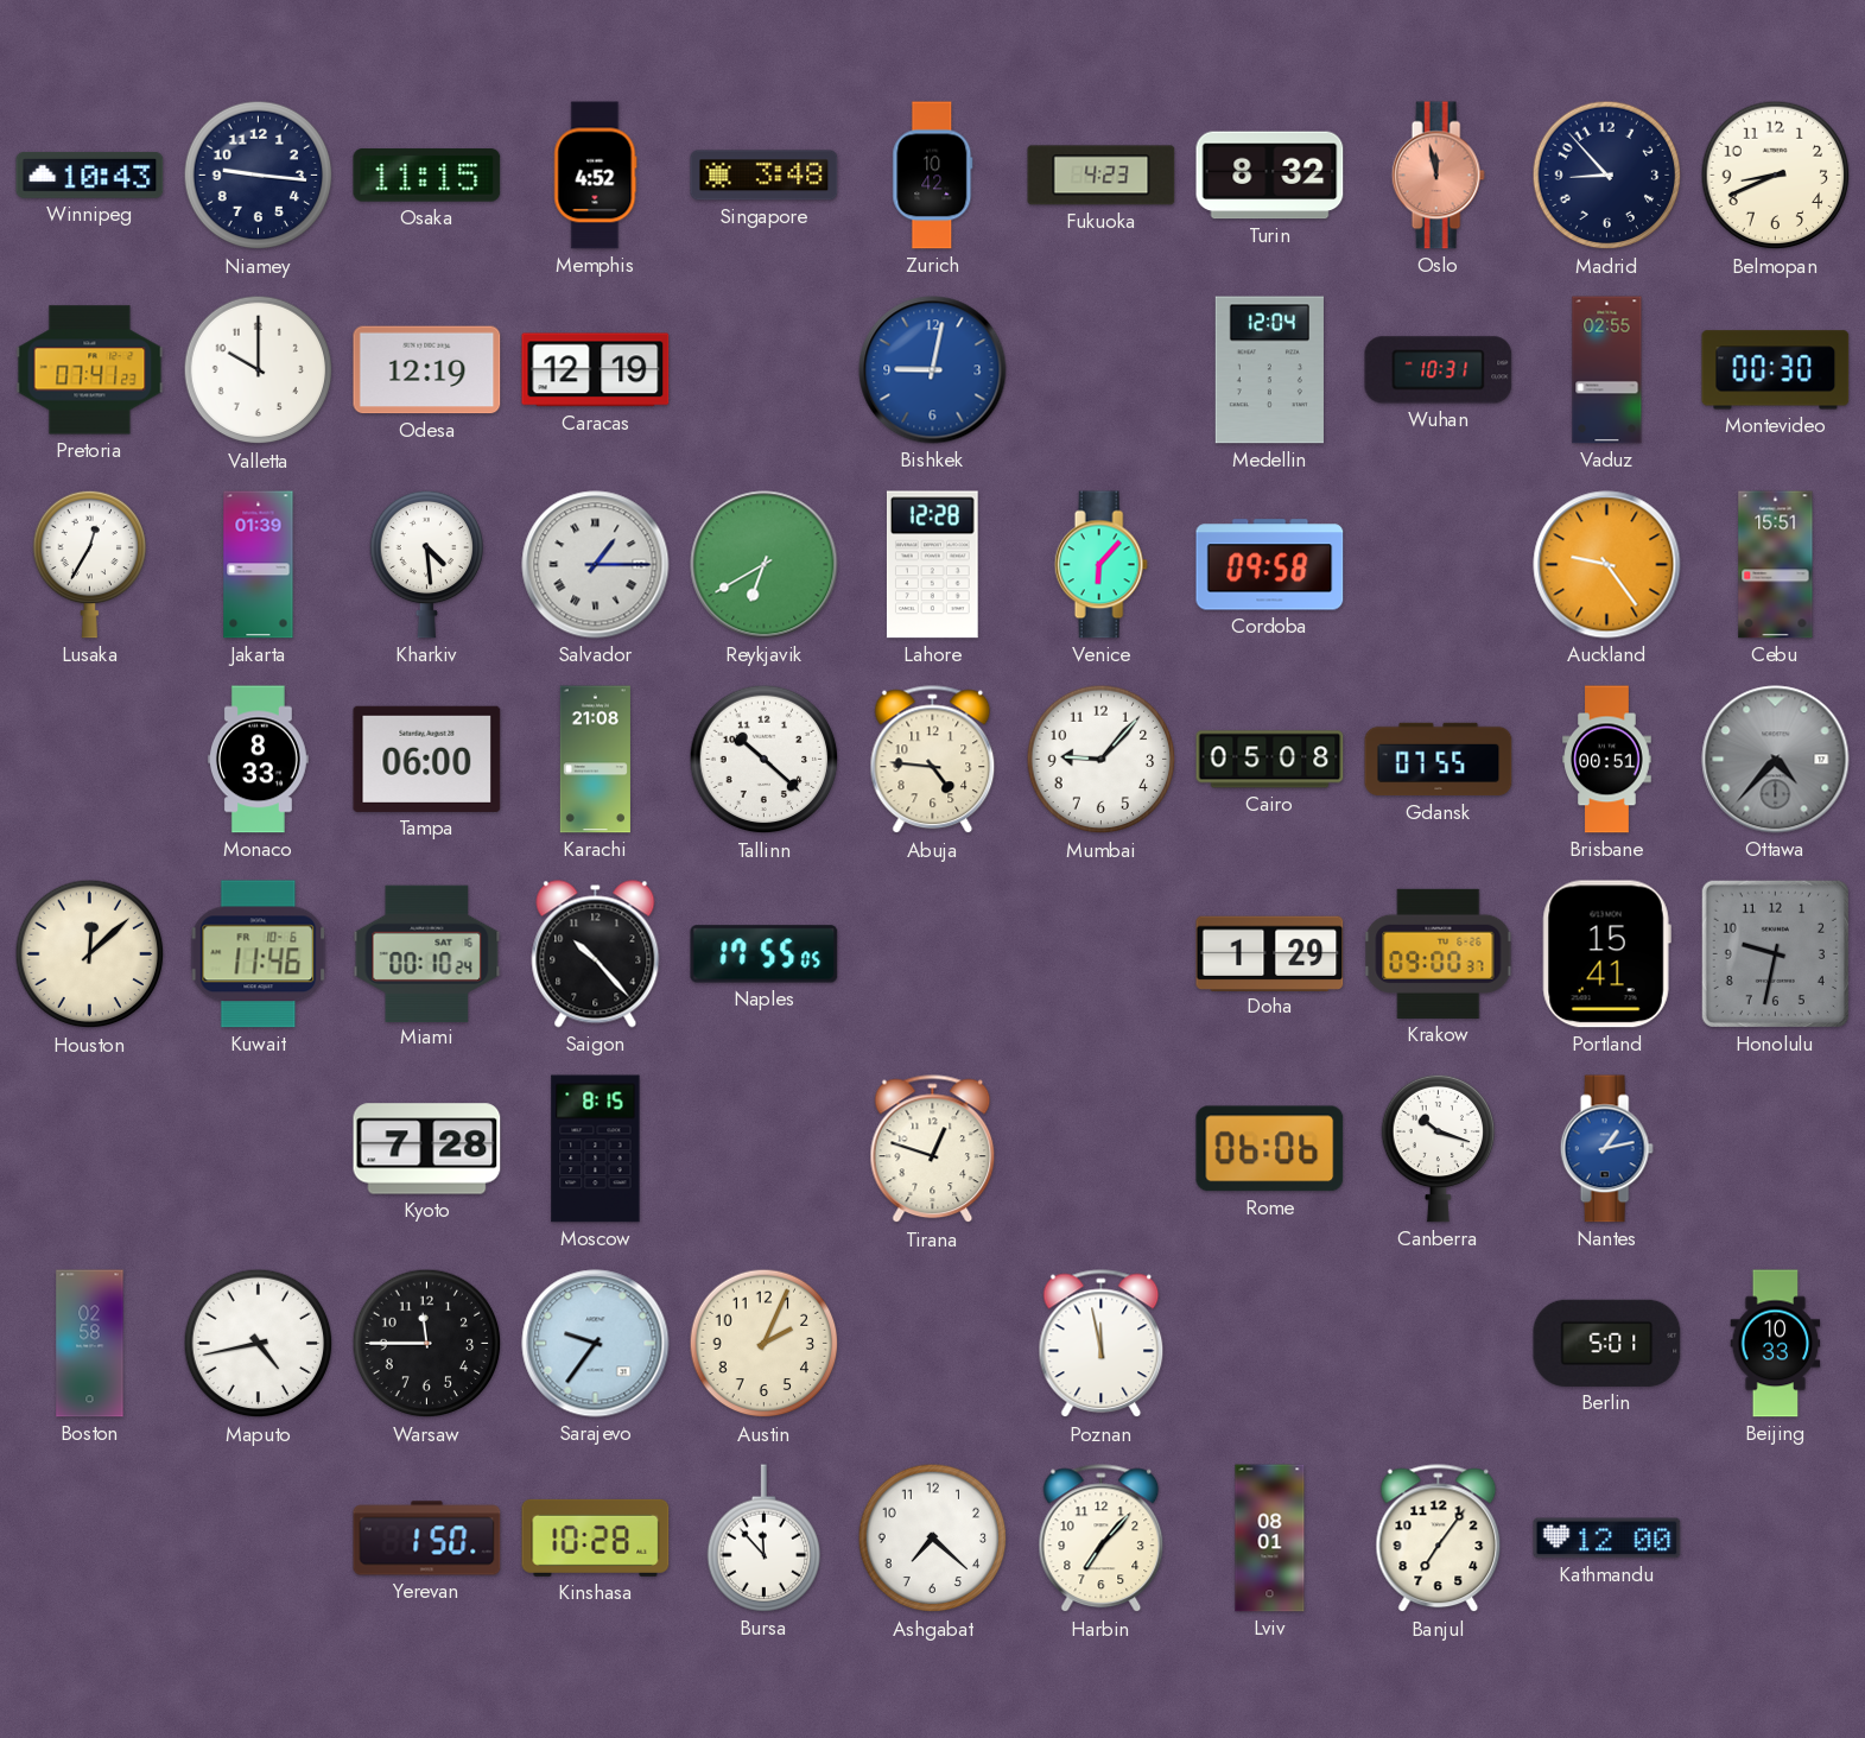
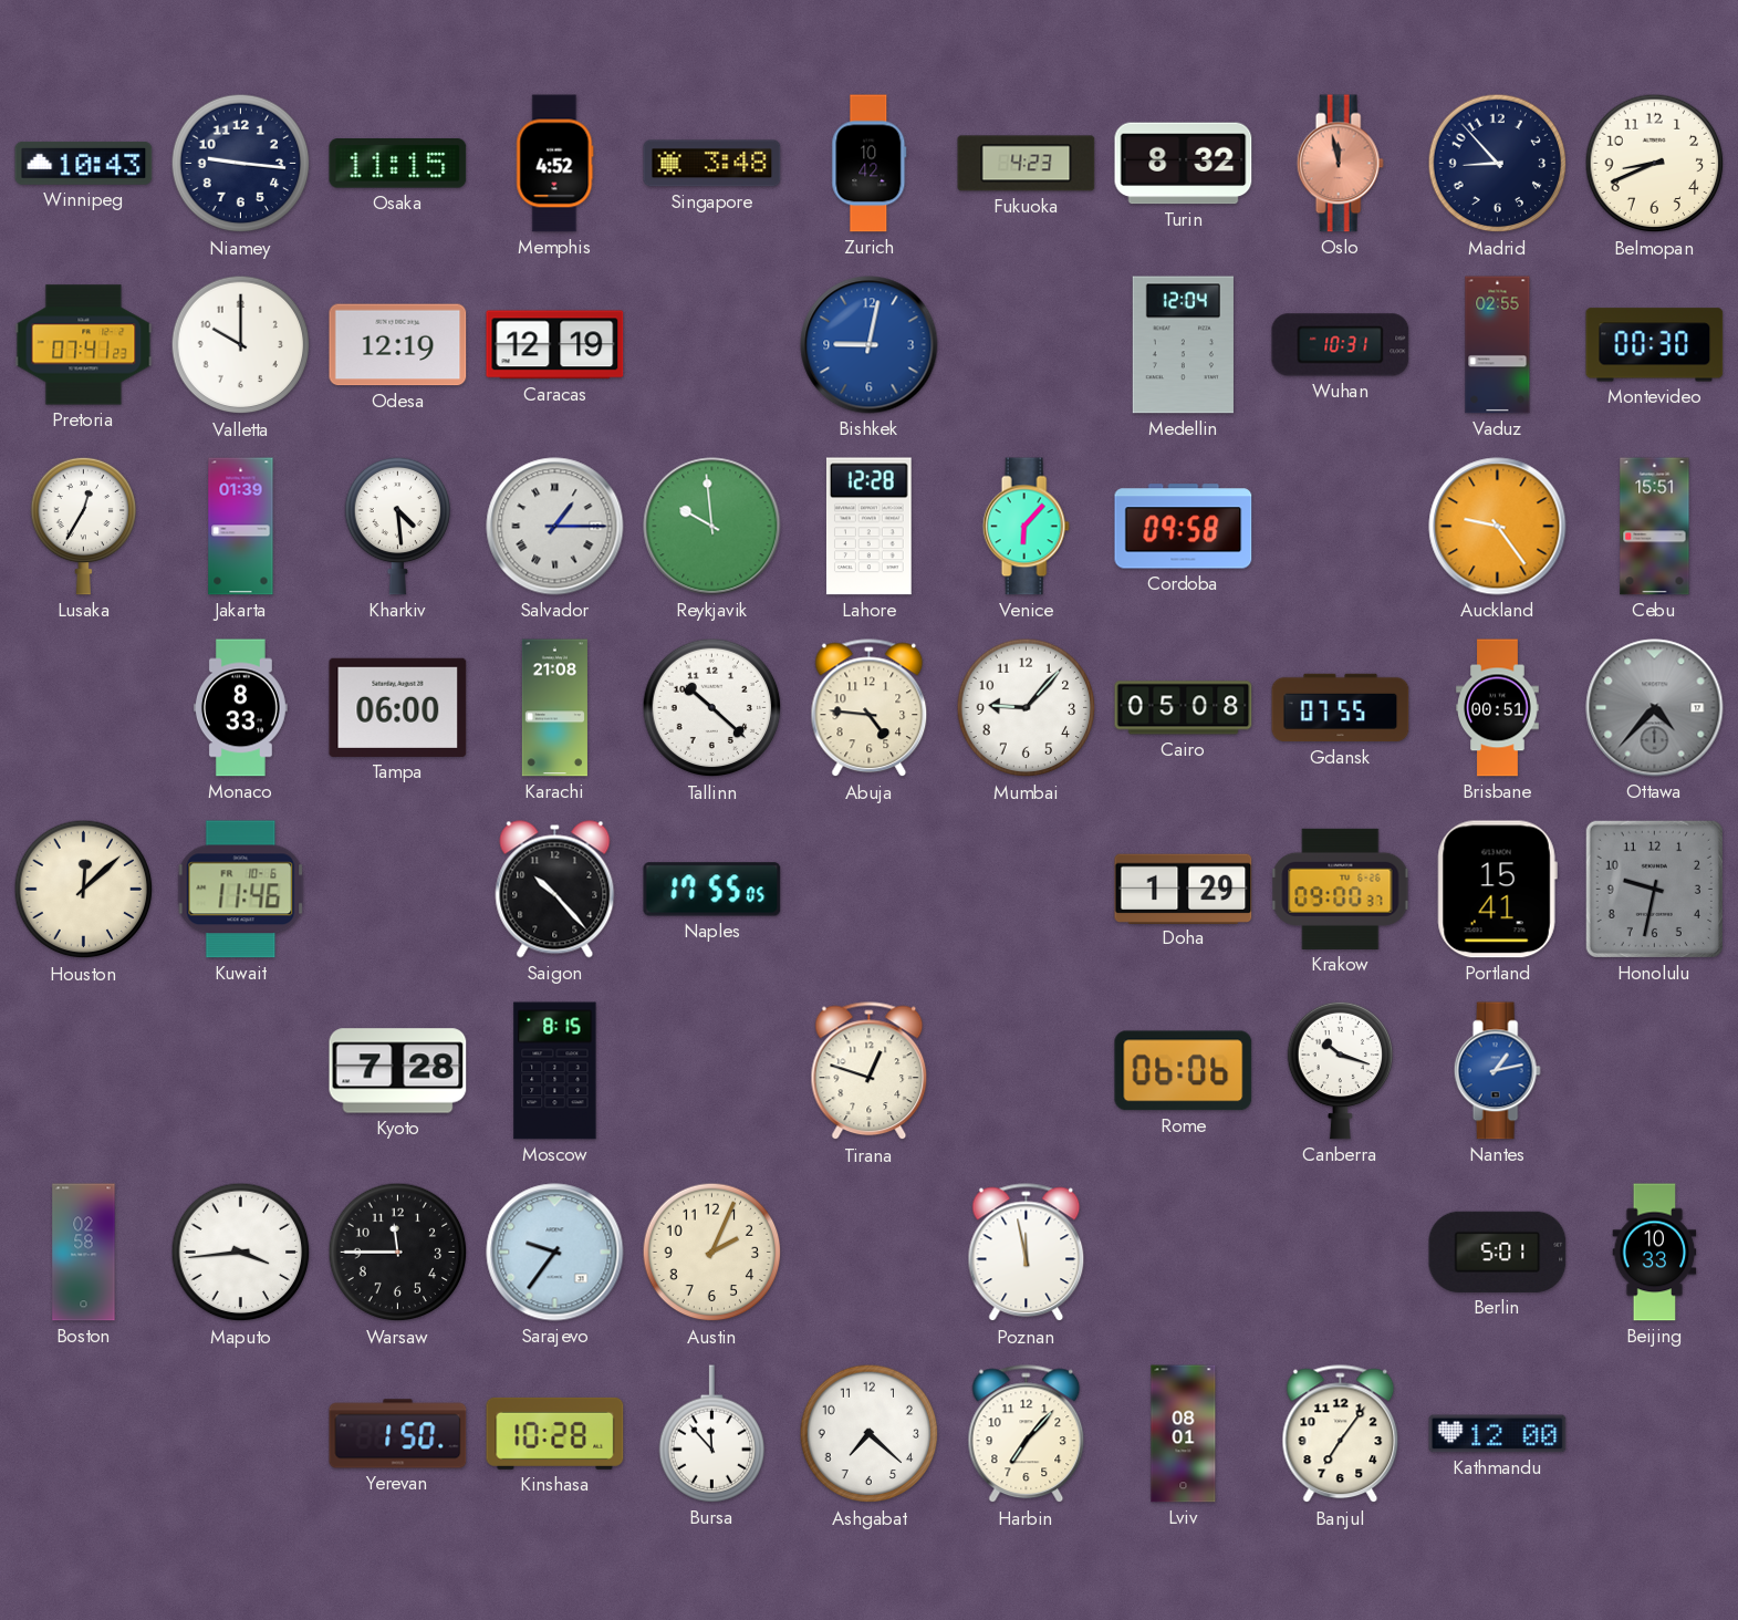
Reykjavik: 6:40 -> 9:59
Miami: 00:10 -> none
Maputo: 4:43 -> 3:44
